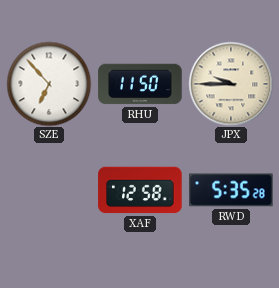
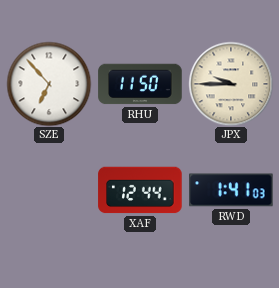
XAF: 12:58 -> 12:44
RWD: 5:35 -> 1:41
